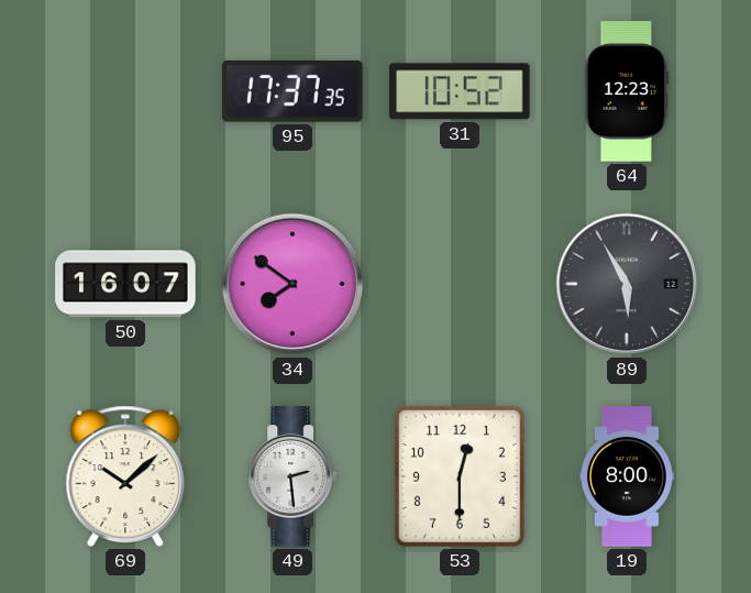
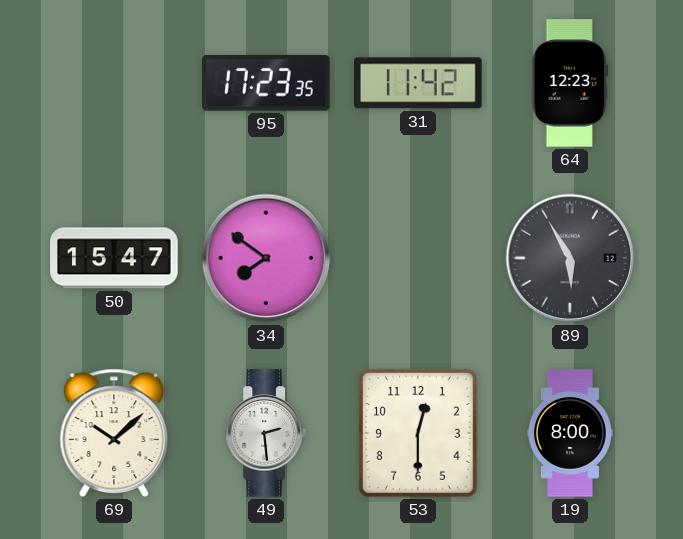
95: 17:37 -> 17:23
31: 10:52 -> 11:42
50: 16:07 -> 15:47
